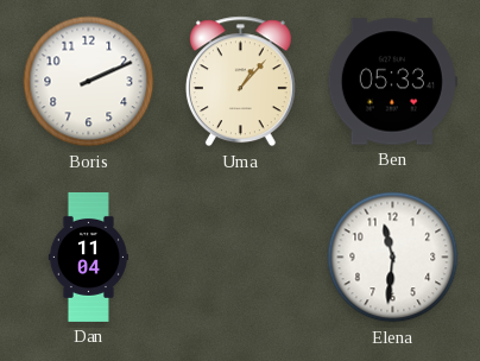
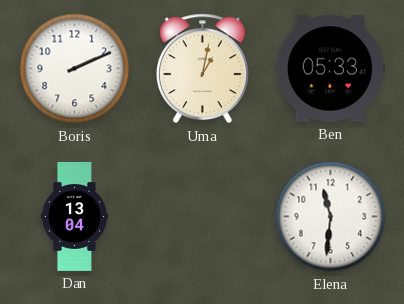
Uma: 1:07 -> 1:02
Dan: 11:04 -> 13:04
